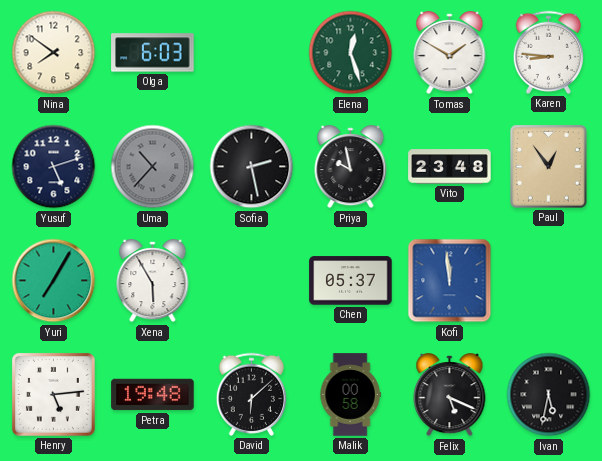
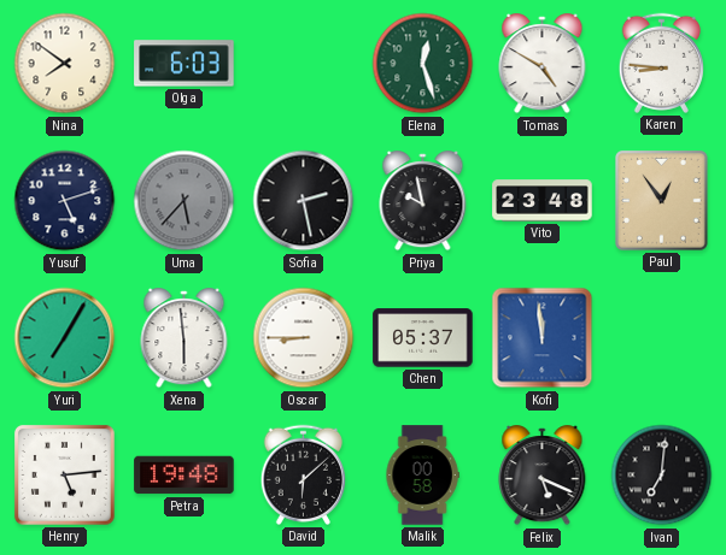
Tomas: 1:50 -> 4:50
Uma: 10:37 -> 5:37
Xena: 5:55 -> 5:59
Oscar: none -> 8:45
Ivan: 5:32 -> 7:01
